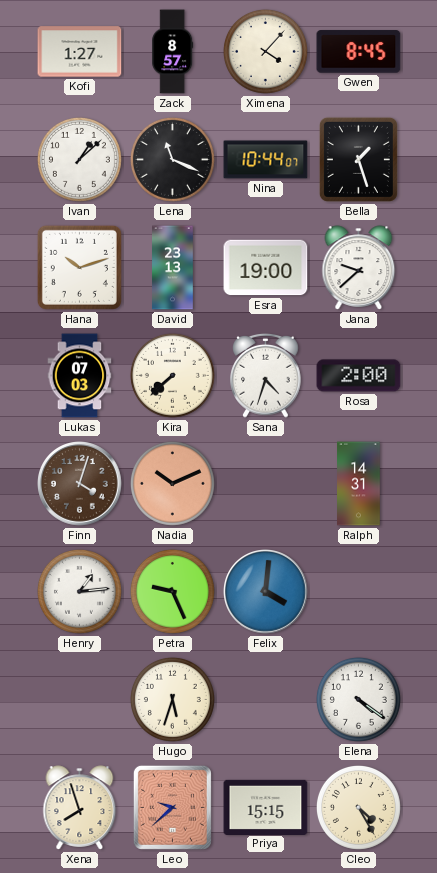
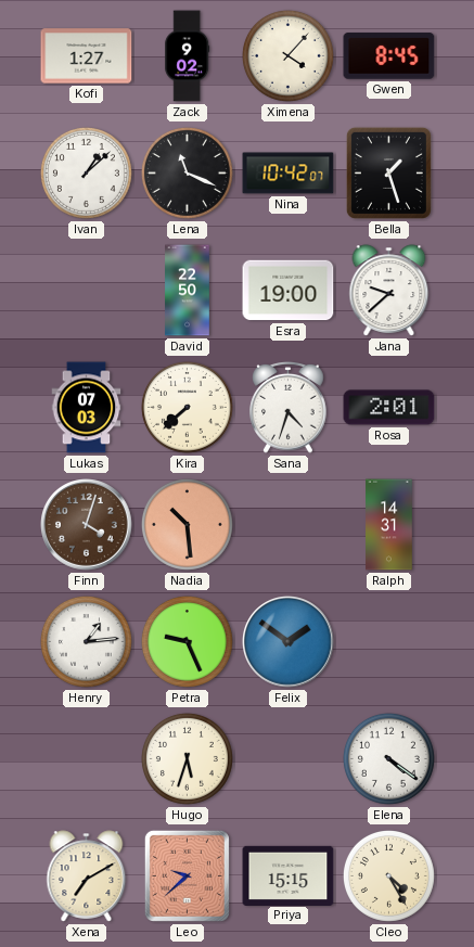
Zack: 8:57 -> 9:02
Nina: 10:44 -> 10:42
Hana: 10:12 -> none
David: 23:13 -> 22:50
Rosa: 2:00 -> 2:01
Nadia: 10:11 -> 10:29
Felix: 4:01 -> 1:51
Xena: 7:57 -> 7:10
